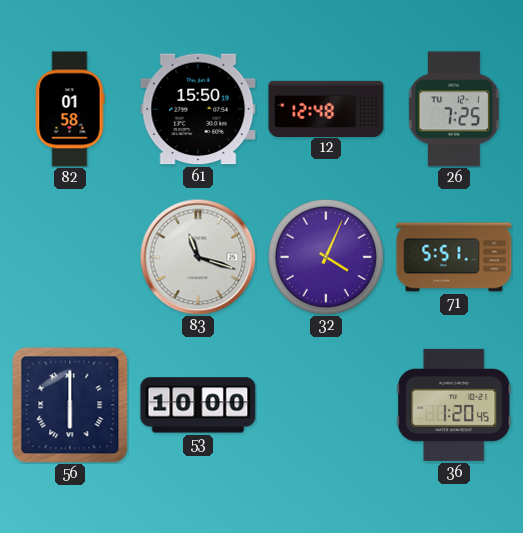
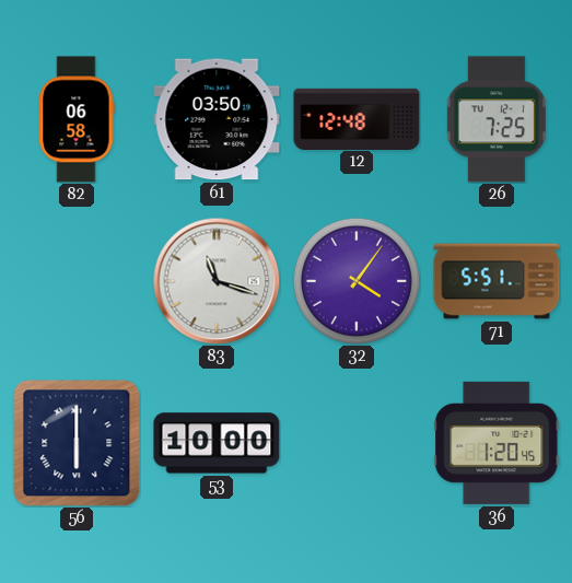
82: 01:58 -> 06:58
61: 15:50 -> 03:50
32: 4:04 -> 4:06
